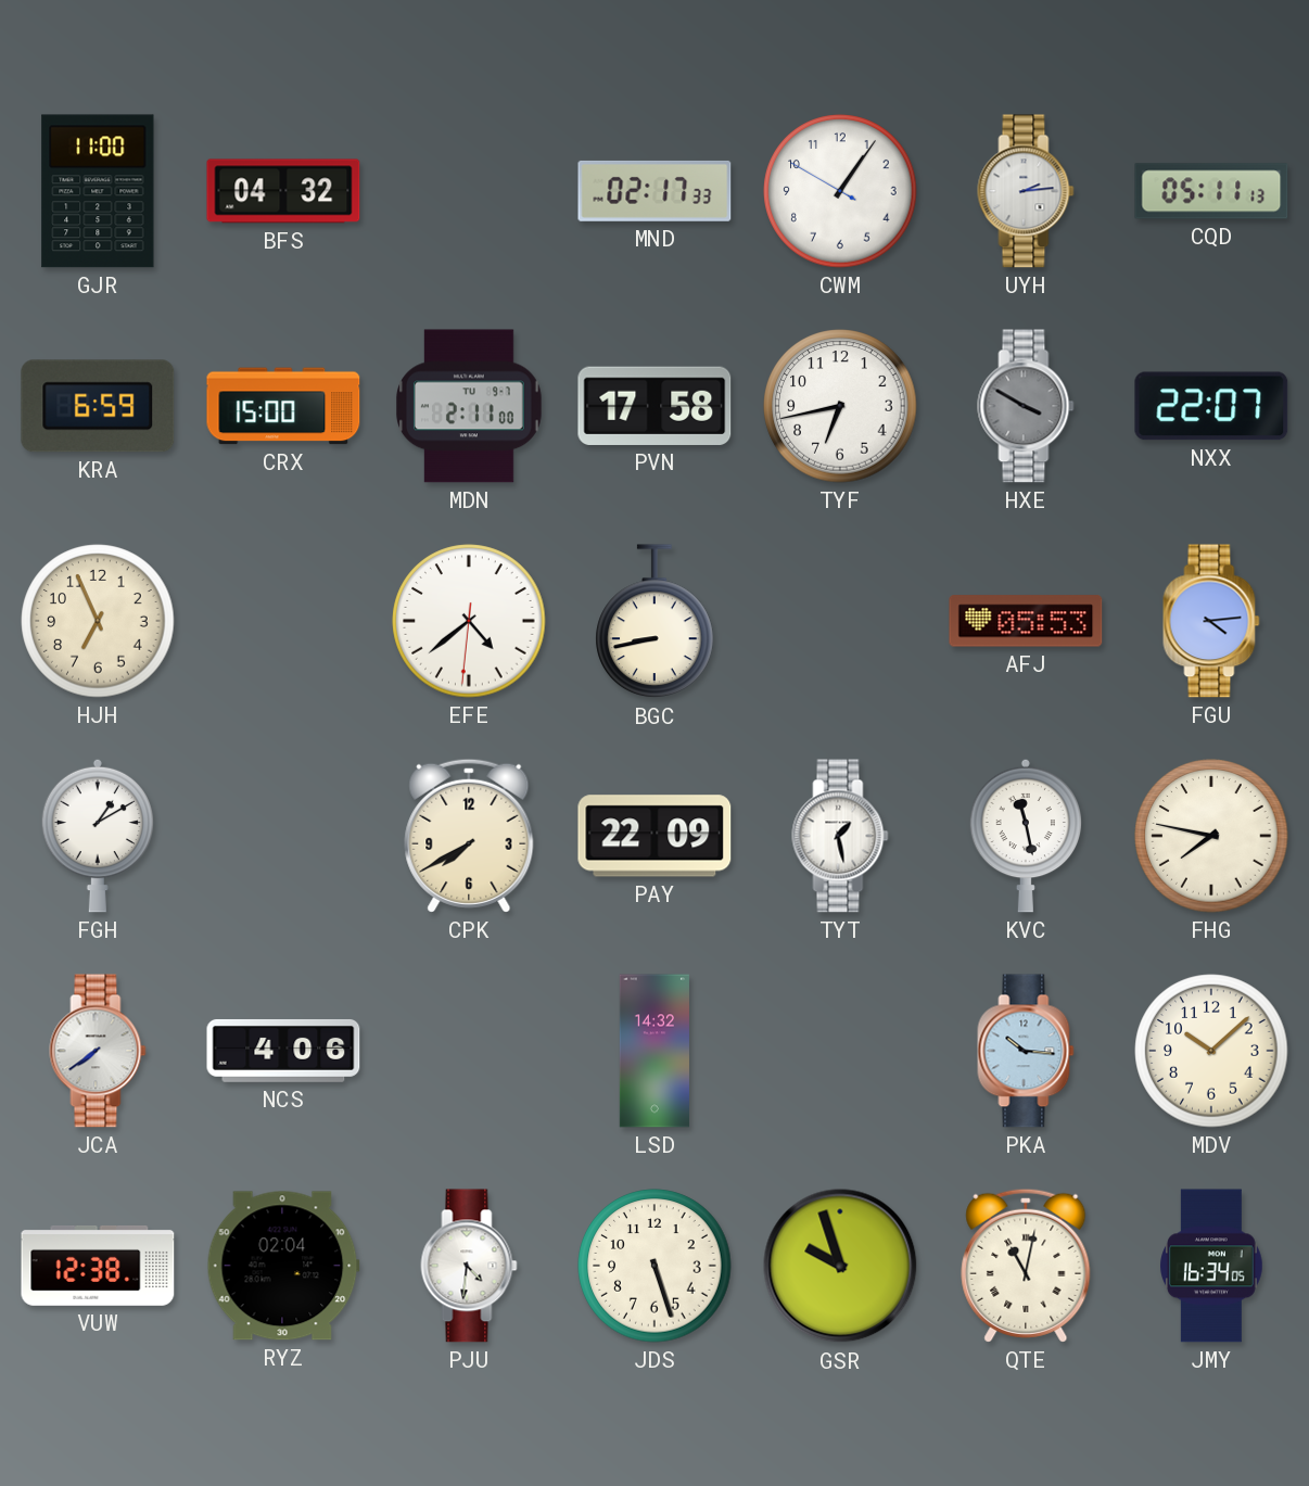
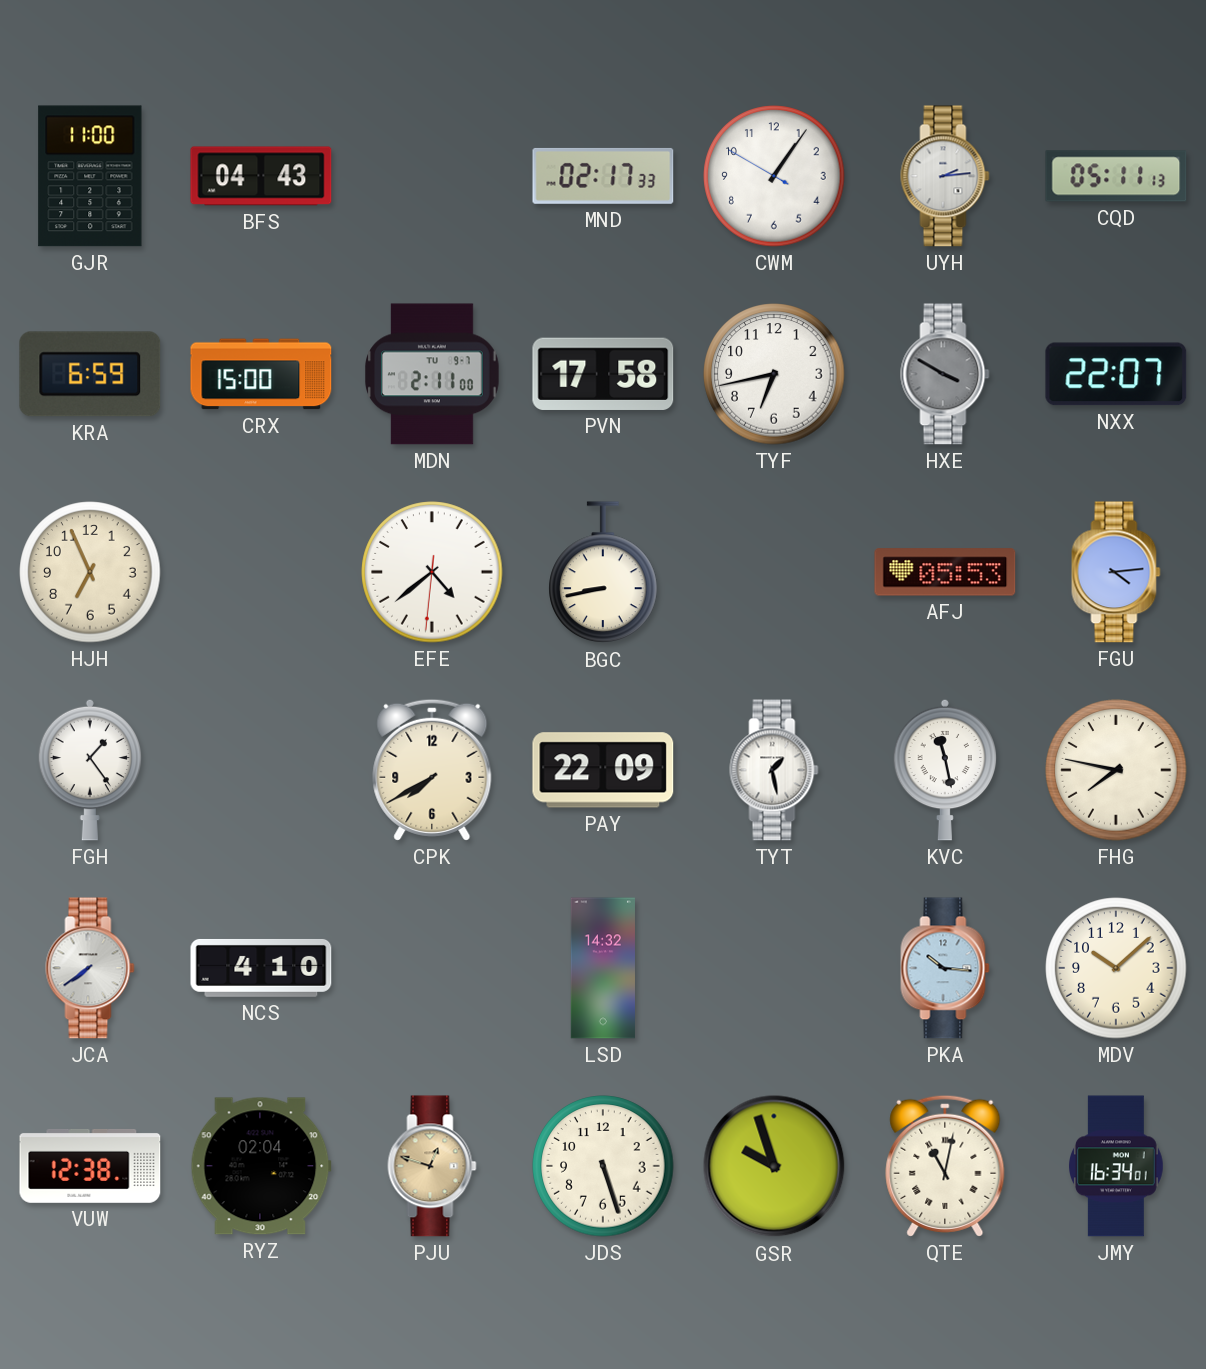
BFS: 04:32 -> 04:43
FGH: 1:10 -> 1:24
NCS: 4:06 -> 4:10
PJU: 4:31 -> 12:48
PJU dial: white -> champagne
JMY: 16:34:05 -> 16:34:01
